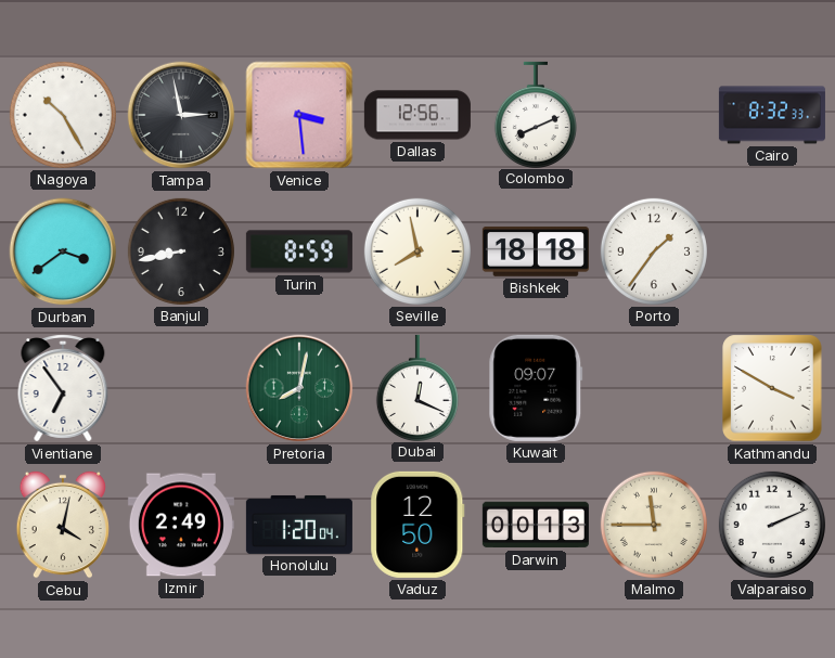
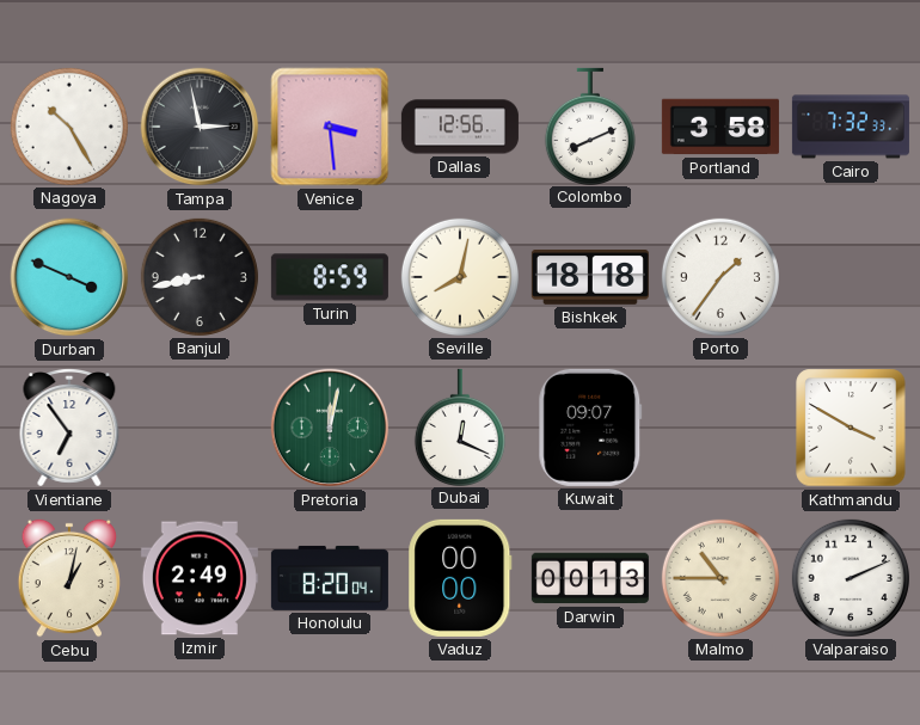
Portland: none -> 3:58
Cairo: 8:32 -> 7:32
Durban: 3:39 -> 3:49
Seville: 7:58 -> 8:02
Pretoria: 8:02 -> 12:02
Cebu: 4:02 -> 1:02
Honolulu: 1:20 -> 8:20
Vaduz: 12:50 -> 00:00
Malmo: 11:45 -> 10:45
